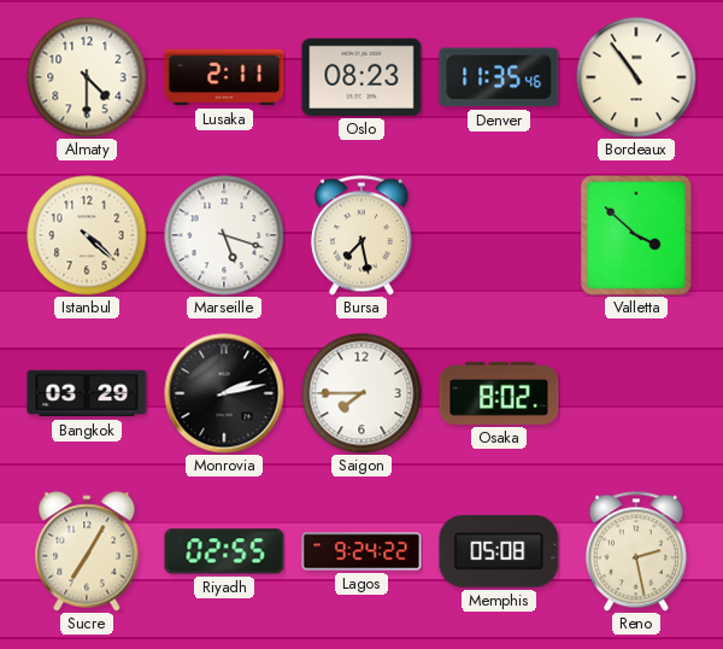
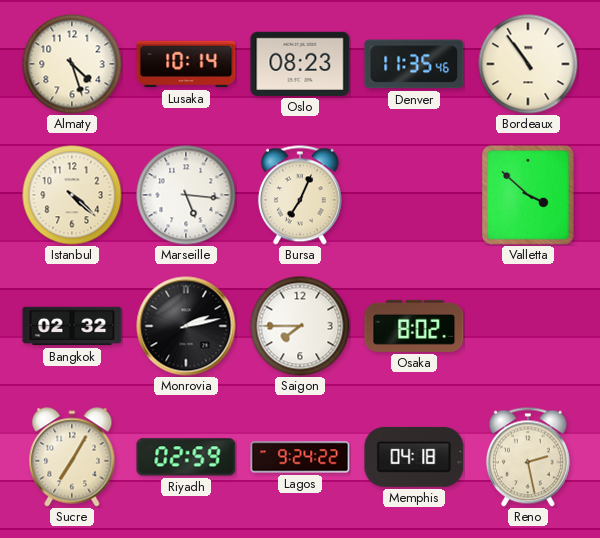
Almaty: 4:30 -> 4:27
Lusaka: 2:11 -> 10:14
Marseille: 5:18 -> 5:16
Bursa: 7:28 -> 7:04
Bangkok: 03:29 -> 02:32
Riyadh: 02:55 -> 02:59
Memphis: 05:08 -> 04:18
